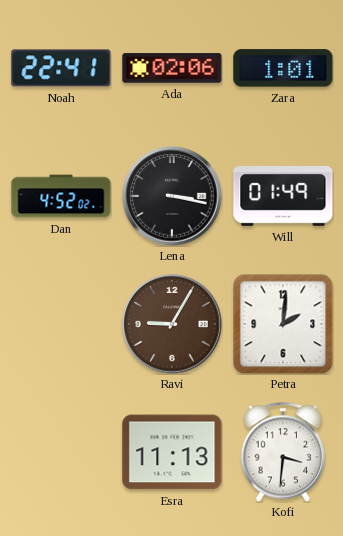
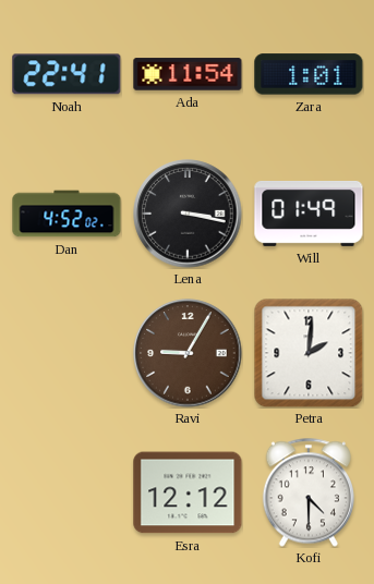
Ada: 02:06 -> 11:54
Esra: 11:13 -> 12:12
Kofi: 3:31 -> 4:30
